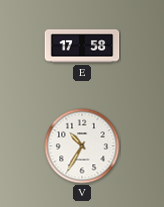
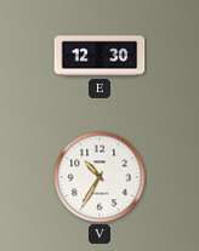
E: 17:58 -> 12:30
